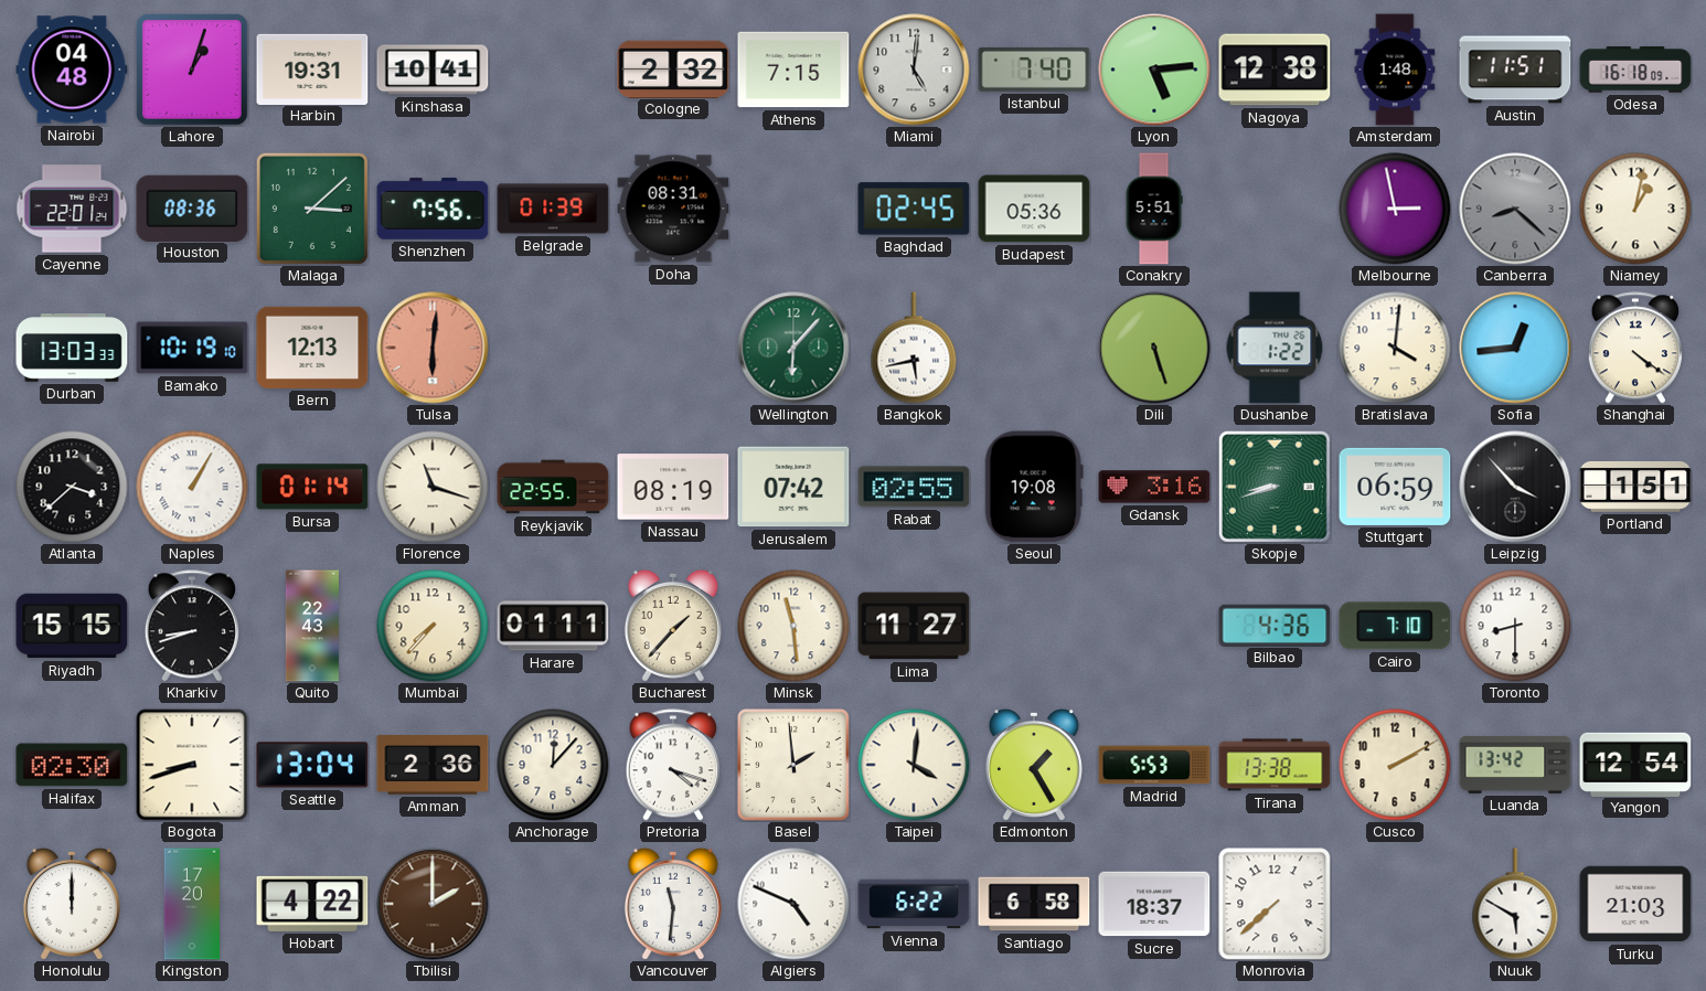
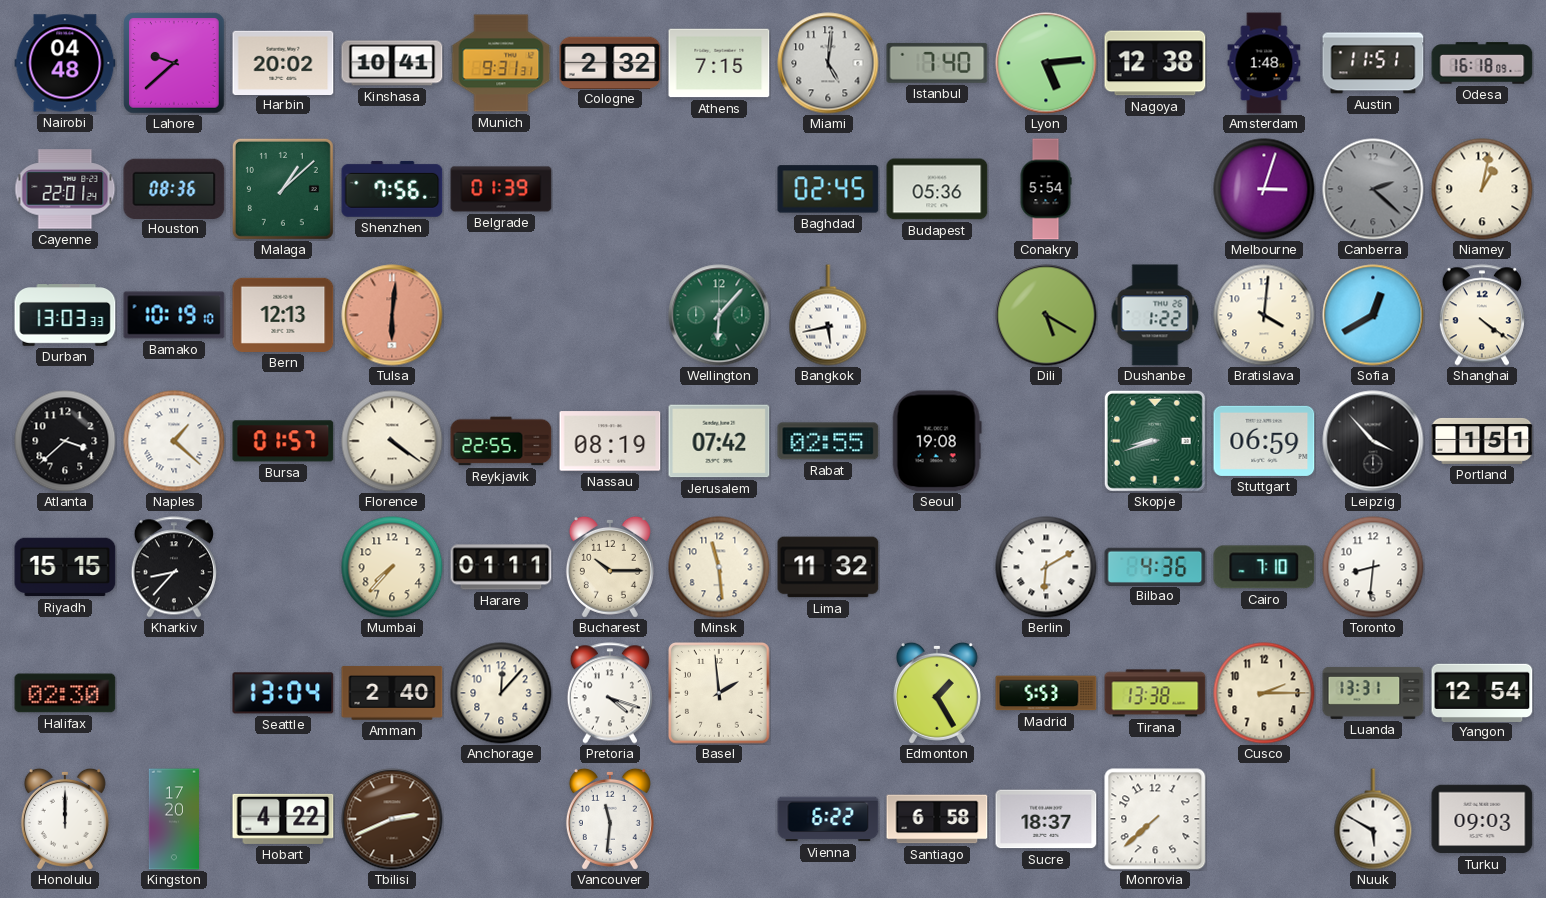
Lahore: 1:03 -> 9:38
Harbin: 19:31 -> 20:02
Munich: none -> 9:31
Malaga: 3:08 -> 1:08
Doha: 08:31 -> none
Conakry: 5:51 -> 5:54
Melbourne: 2:58 -> 3:03
Canberra: 8:22 -> 2:22
Dili: 5:27 -> 5:20
Sofia: 12:44 -> 12:40
Naples: 1:05 -> 1:22
Bursa: 01:14 -> 01:57
Florence: 11:18 -> 4:21
Gdansk: 3:16 -> none
Kharkiv: 8:42 -> 8:37
Quito: 22:43 -> none
Bucharest: 1:37 -> 10:15
Lima: 11:27 -> 11:32
Berlin: none -> 6:10
Toronto: 8:30 -> 8:31
Bogota: 8:42 -> none
Amman: 2:36 -> 2:40
Taipei: 4:01 -> none
Cusco: 2:10 -> 2:15
Luanda: 13:42 -> 13:31
Tbilisi: 2:00 -> 2:41
Algiers: 4:49 -> none
Turku: 21:03 -> 09:03
